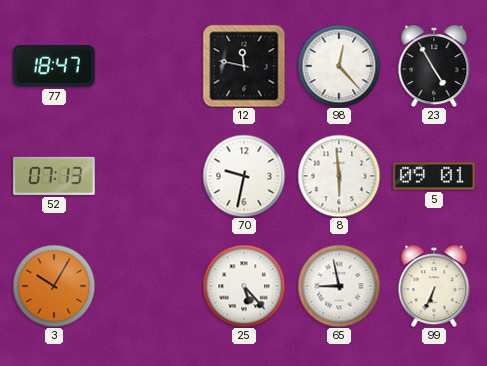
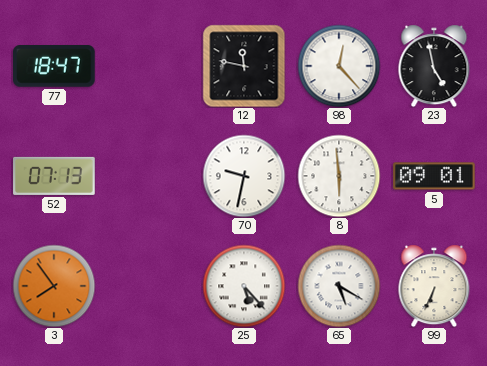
23: 4:55 -> 4:58
3: 10:05 -> 7:54
65: 8:58 -> 5:20
